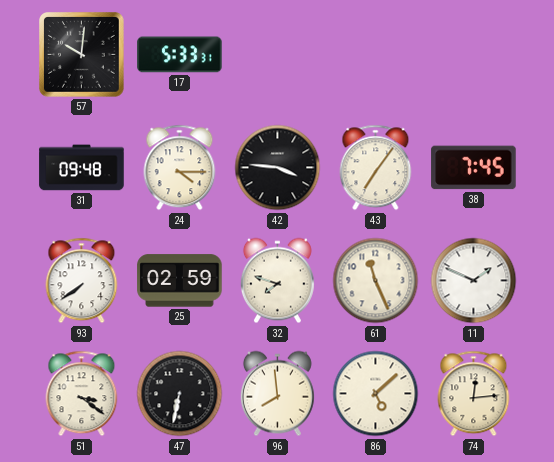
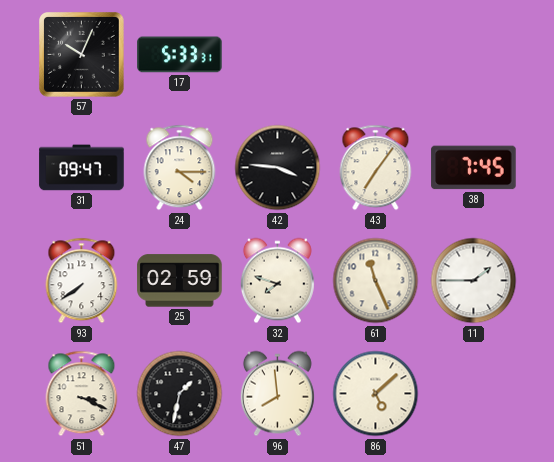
57: 10:01 -> 10:04
31: 09:48 -> 09:47
11: 1:49 -> 1:45
51: 3:21 -> 3:19
47: 6:32 -> 1:32
74: 12:14 -> none
